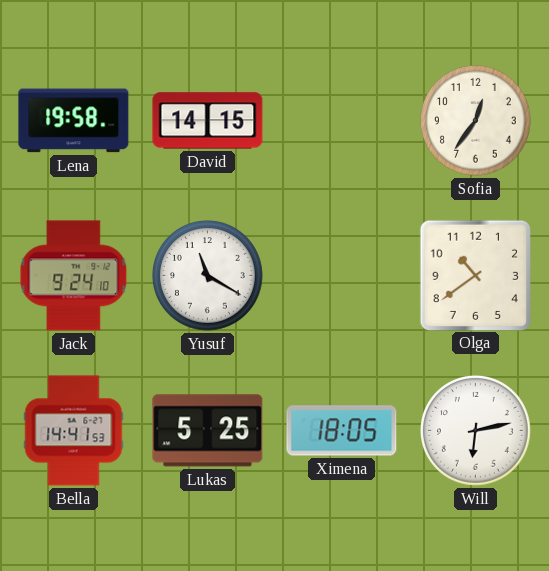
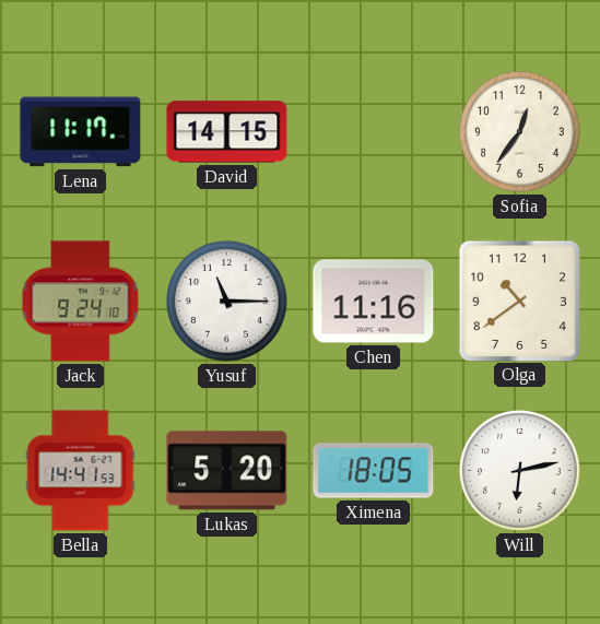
Lena: 19:58 -> 11:17
Yusuf: 11:20 -> 11:15
Chen: none -> 11:16
Lukas: 5:25 -> 5:20
